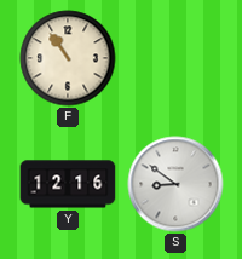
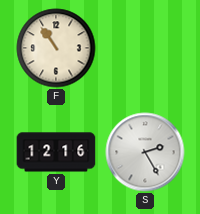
S: 8:51 -> 2:25
